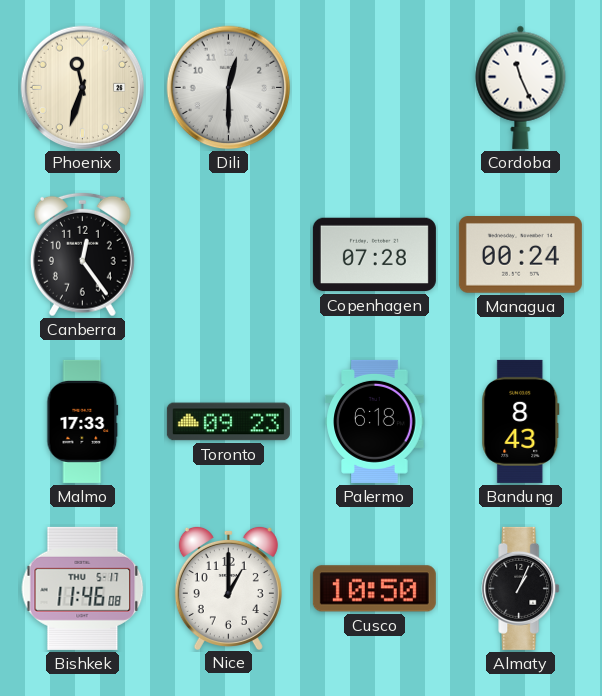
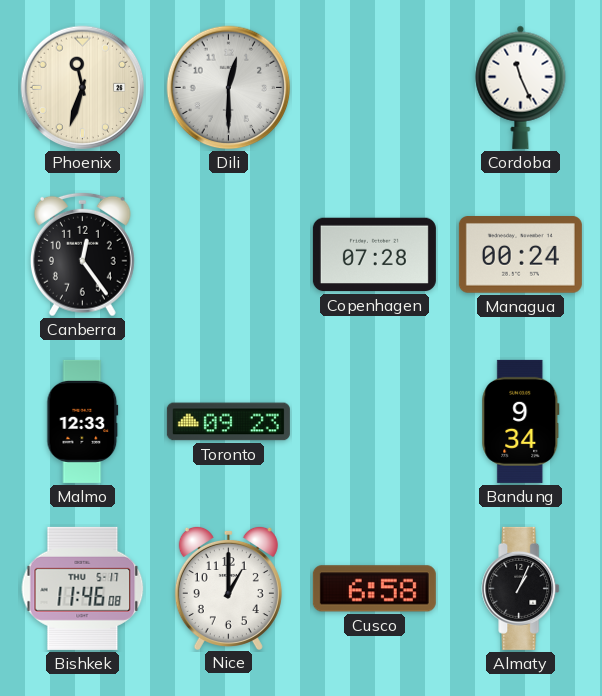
Malmo: 17:33 -> 12:33
Palermo: 6:18 -> none
Bandung: 8:43 -> 9:34
Cusco: 10:50 -> 6:58
